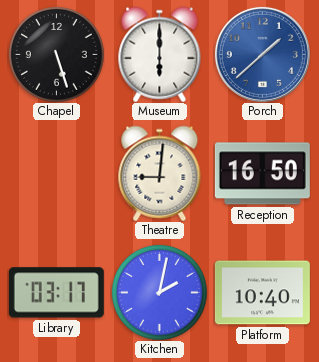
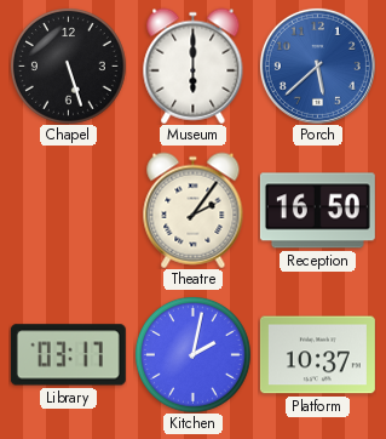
Porch: 1:38 -> 5:38
Theatre: 9:01 -> 2:06
Platform: 10:40 -> 10:37
